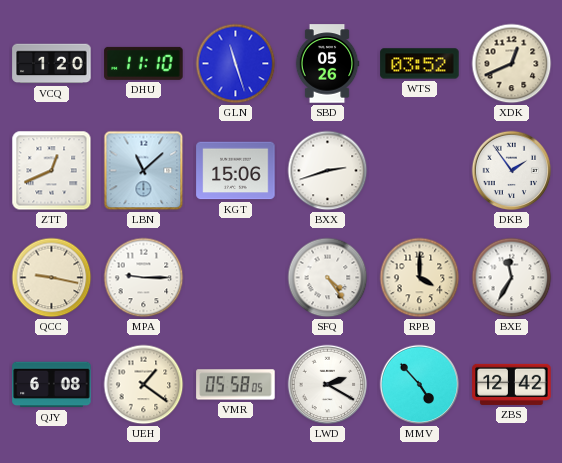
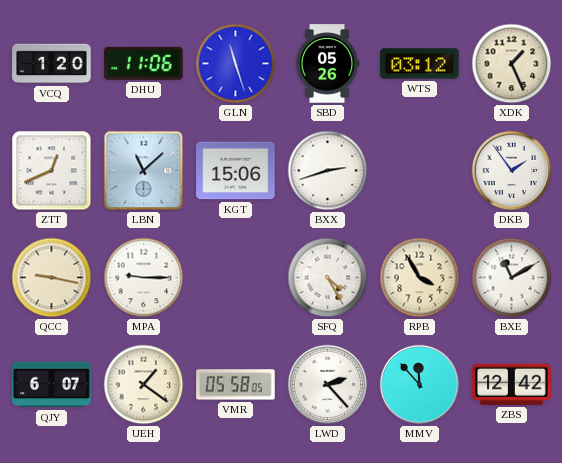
DHU: 11:10 -> 11:06
WTS: 03:52 -> 03:12
XDK: 12:41 -> 1:26
SFQ: 4:24 -> 4:25
RPB: 4:00 -> 3:55
BXE: 11:35 -> 11:10
QJY: 6:08 -> 6:07
LWD: 2:20 -> 2:23
MMV: 4:53 -> 11:53
